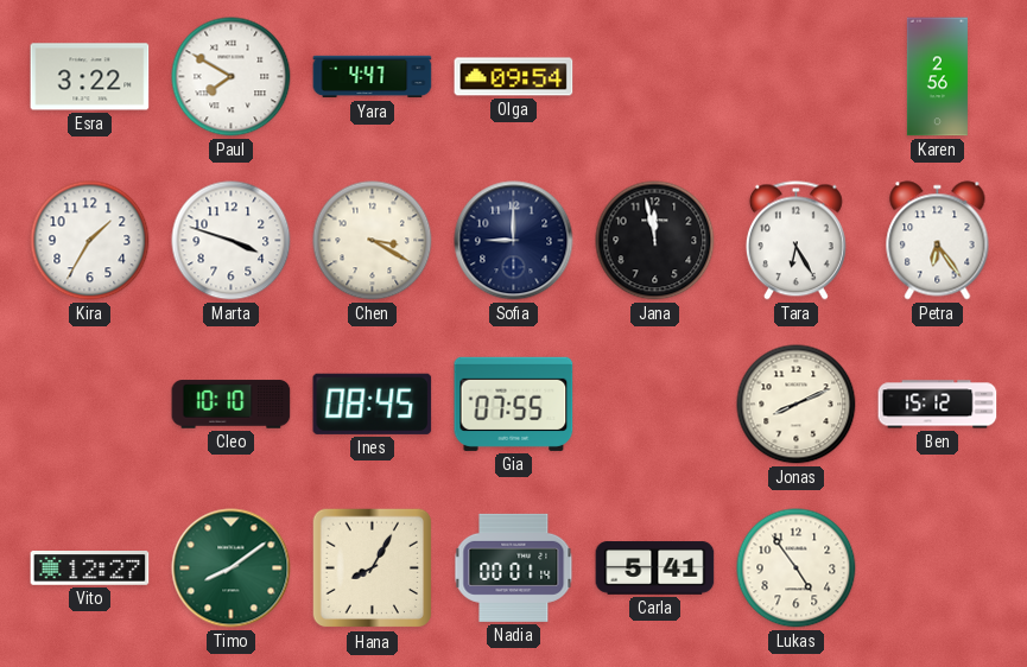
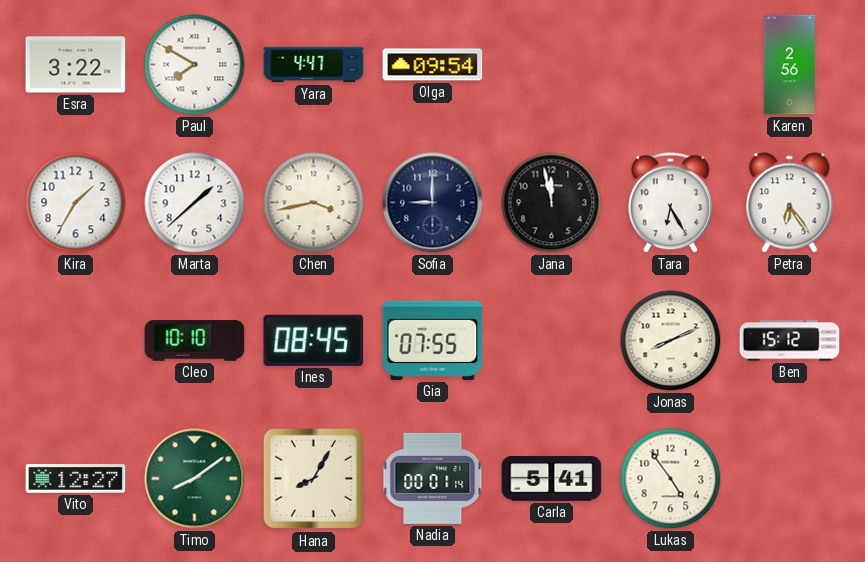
Marta: 3:48 -> 1:38
Chen: 3:20 -> 3:43
